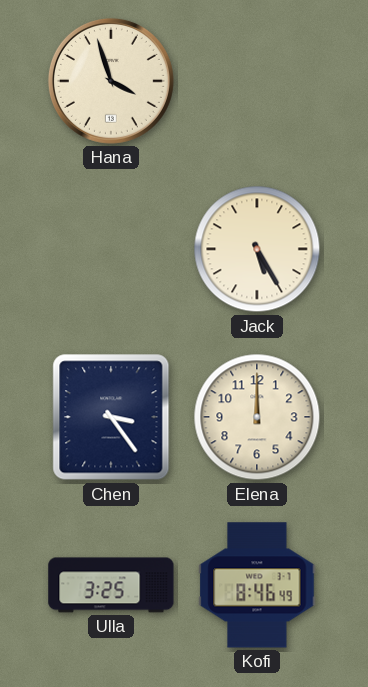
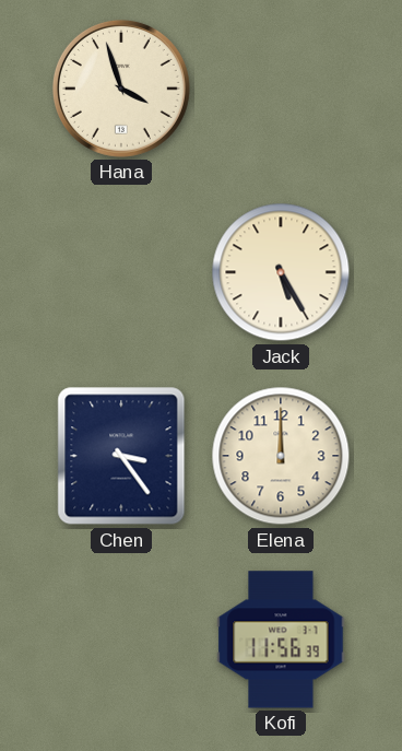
Ulla: 3:25 -> none
Kofi: 8:46 -> 11:56
